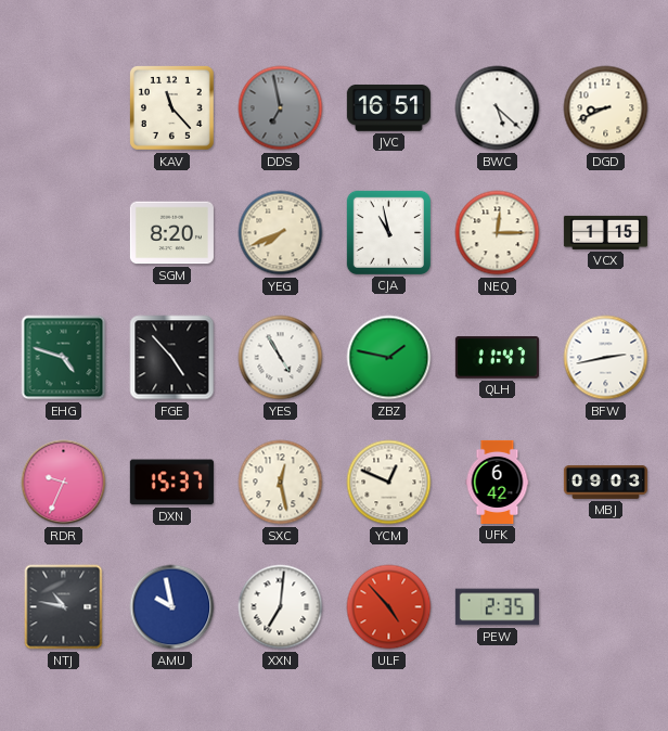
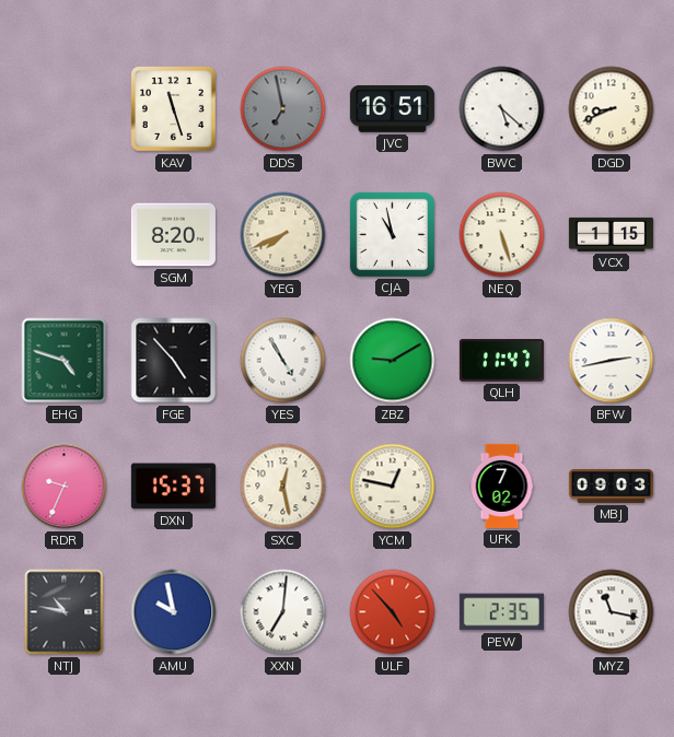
KAV: 11:23 -> 11:27
NEQ: 12:15 -> 5:27
ZBZ: 1:47 -> 9:10
YCM: 12:49 -> 12:47
UFK: 6:42 -> 7:02
MYZ: none -> 11:17
